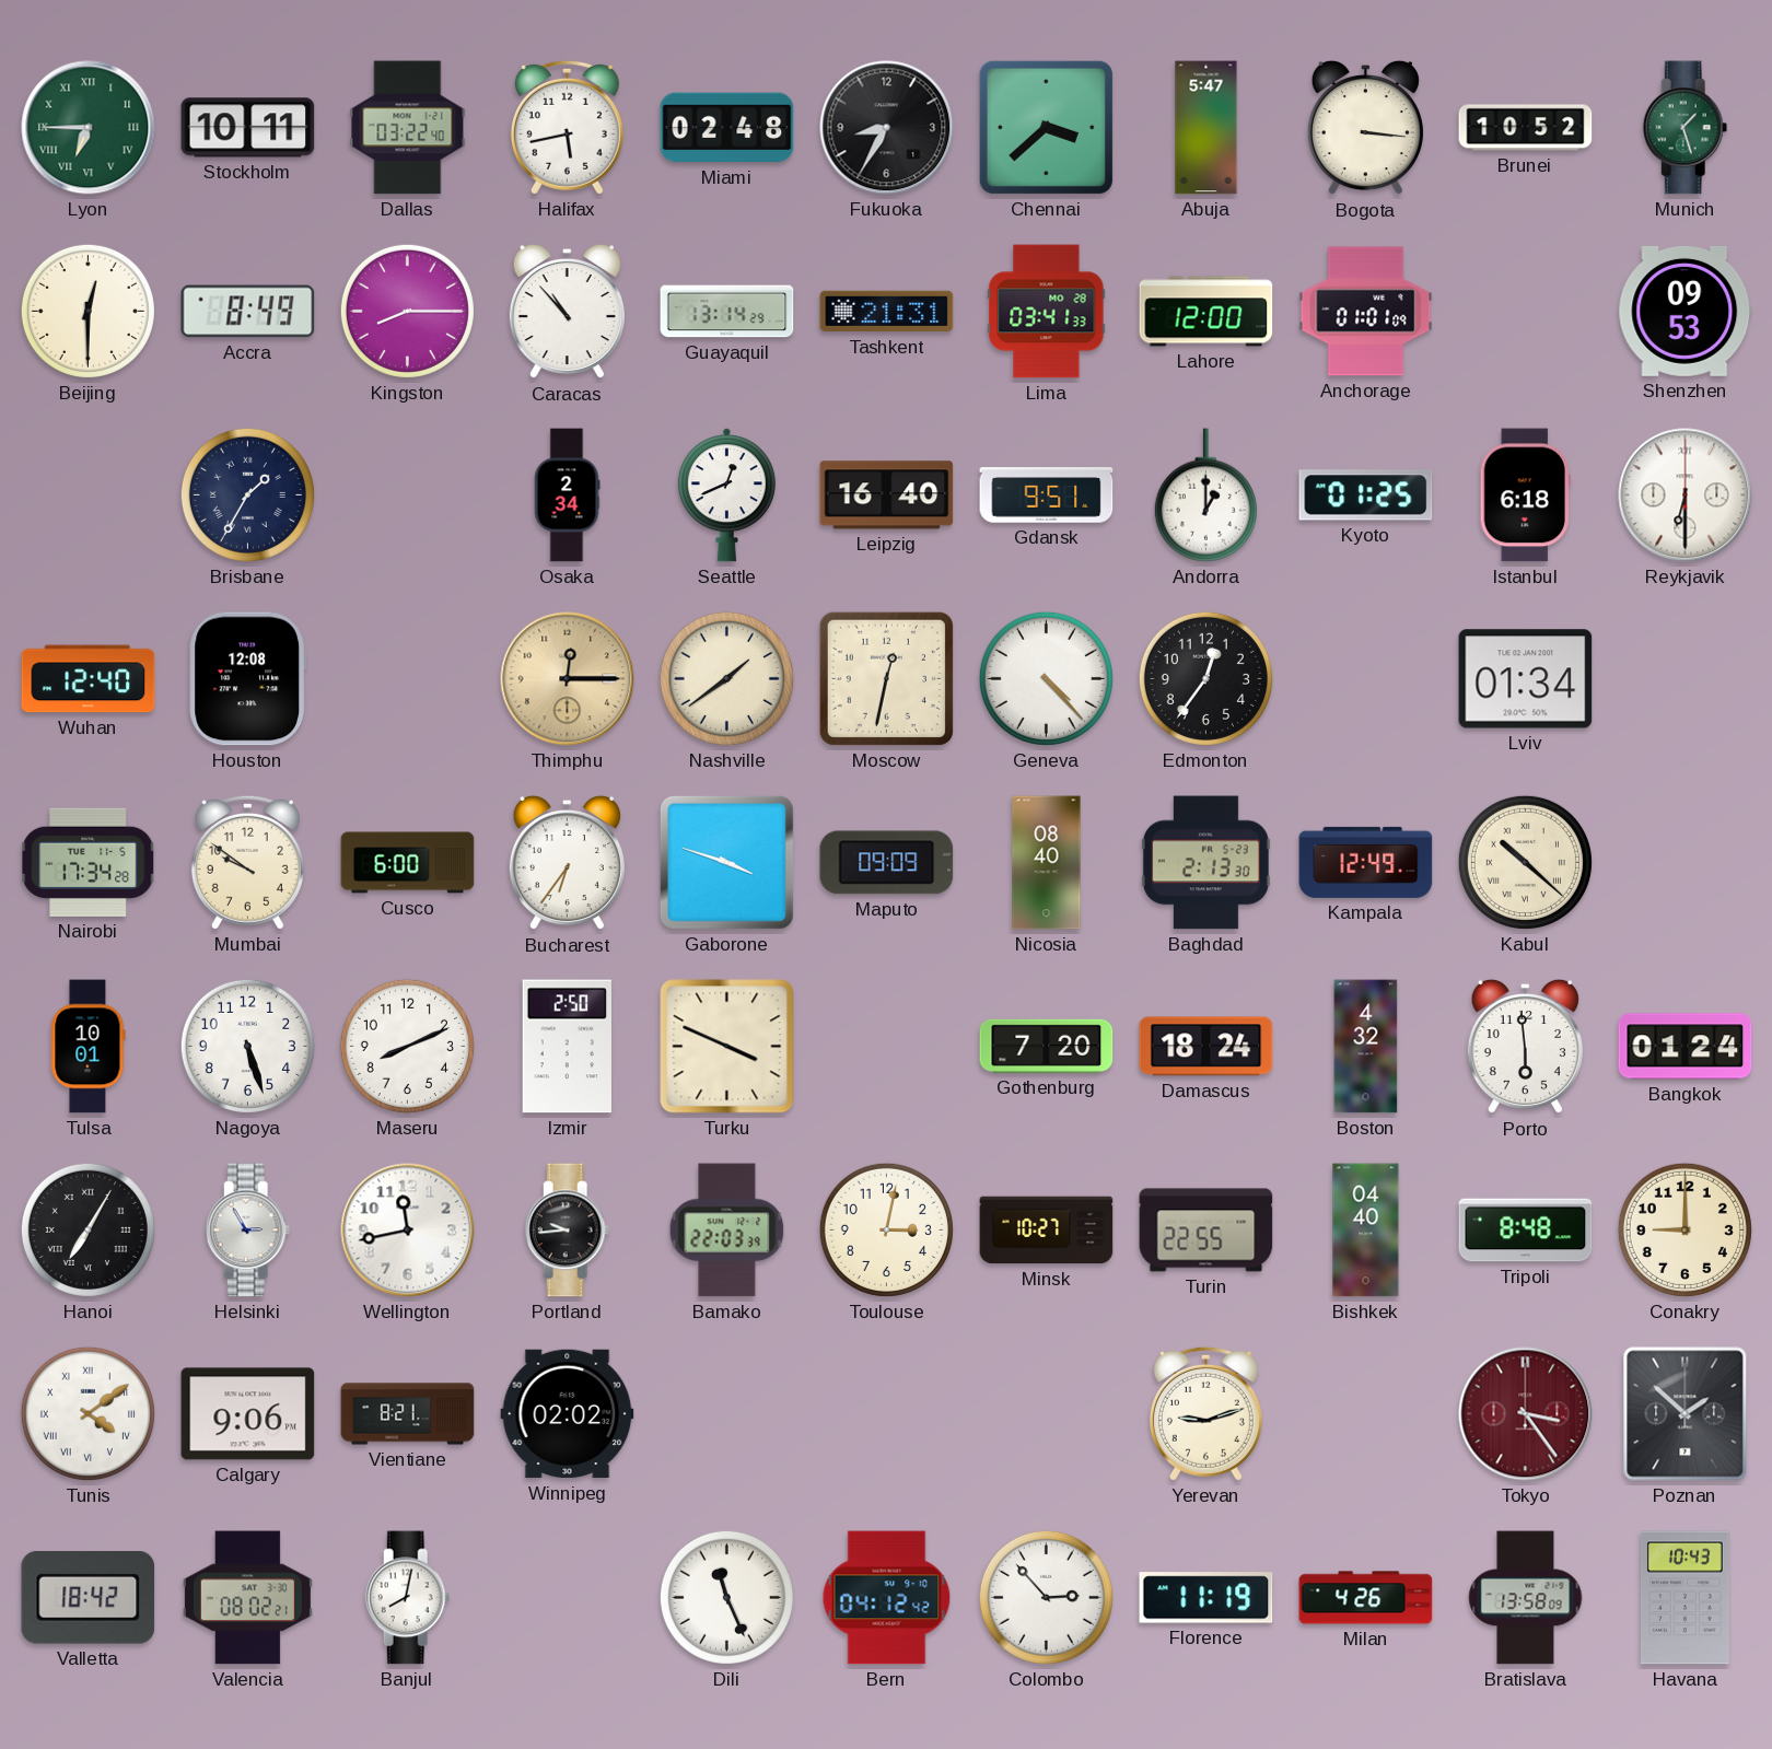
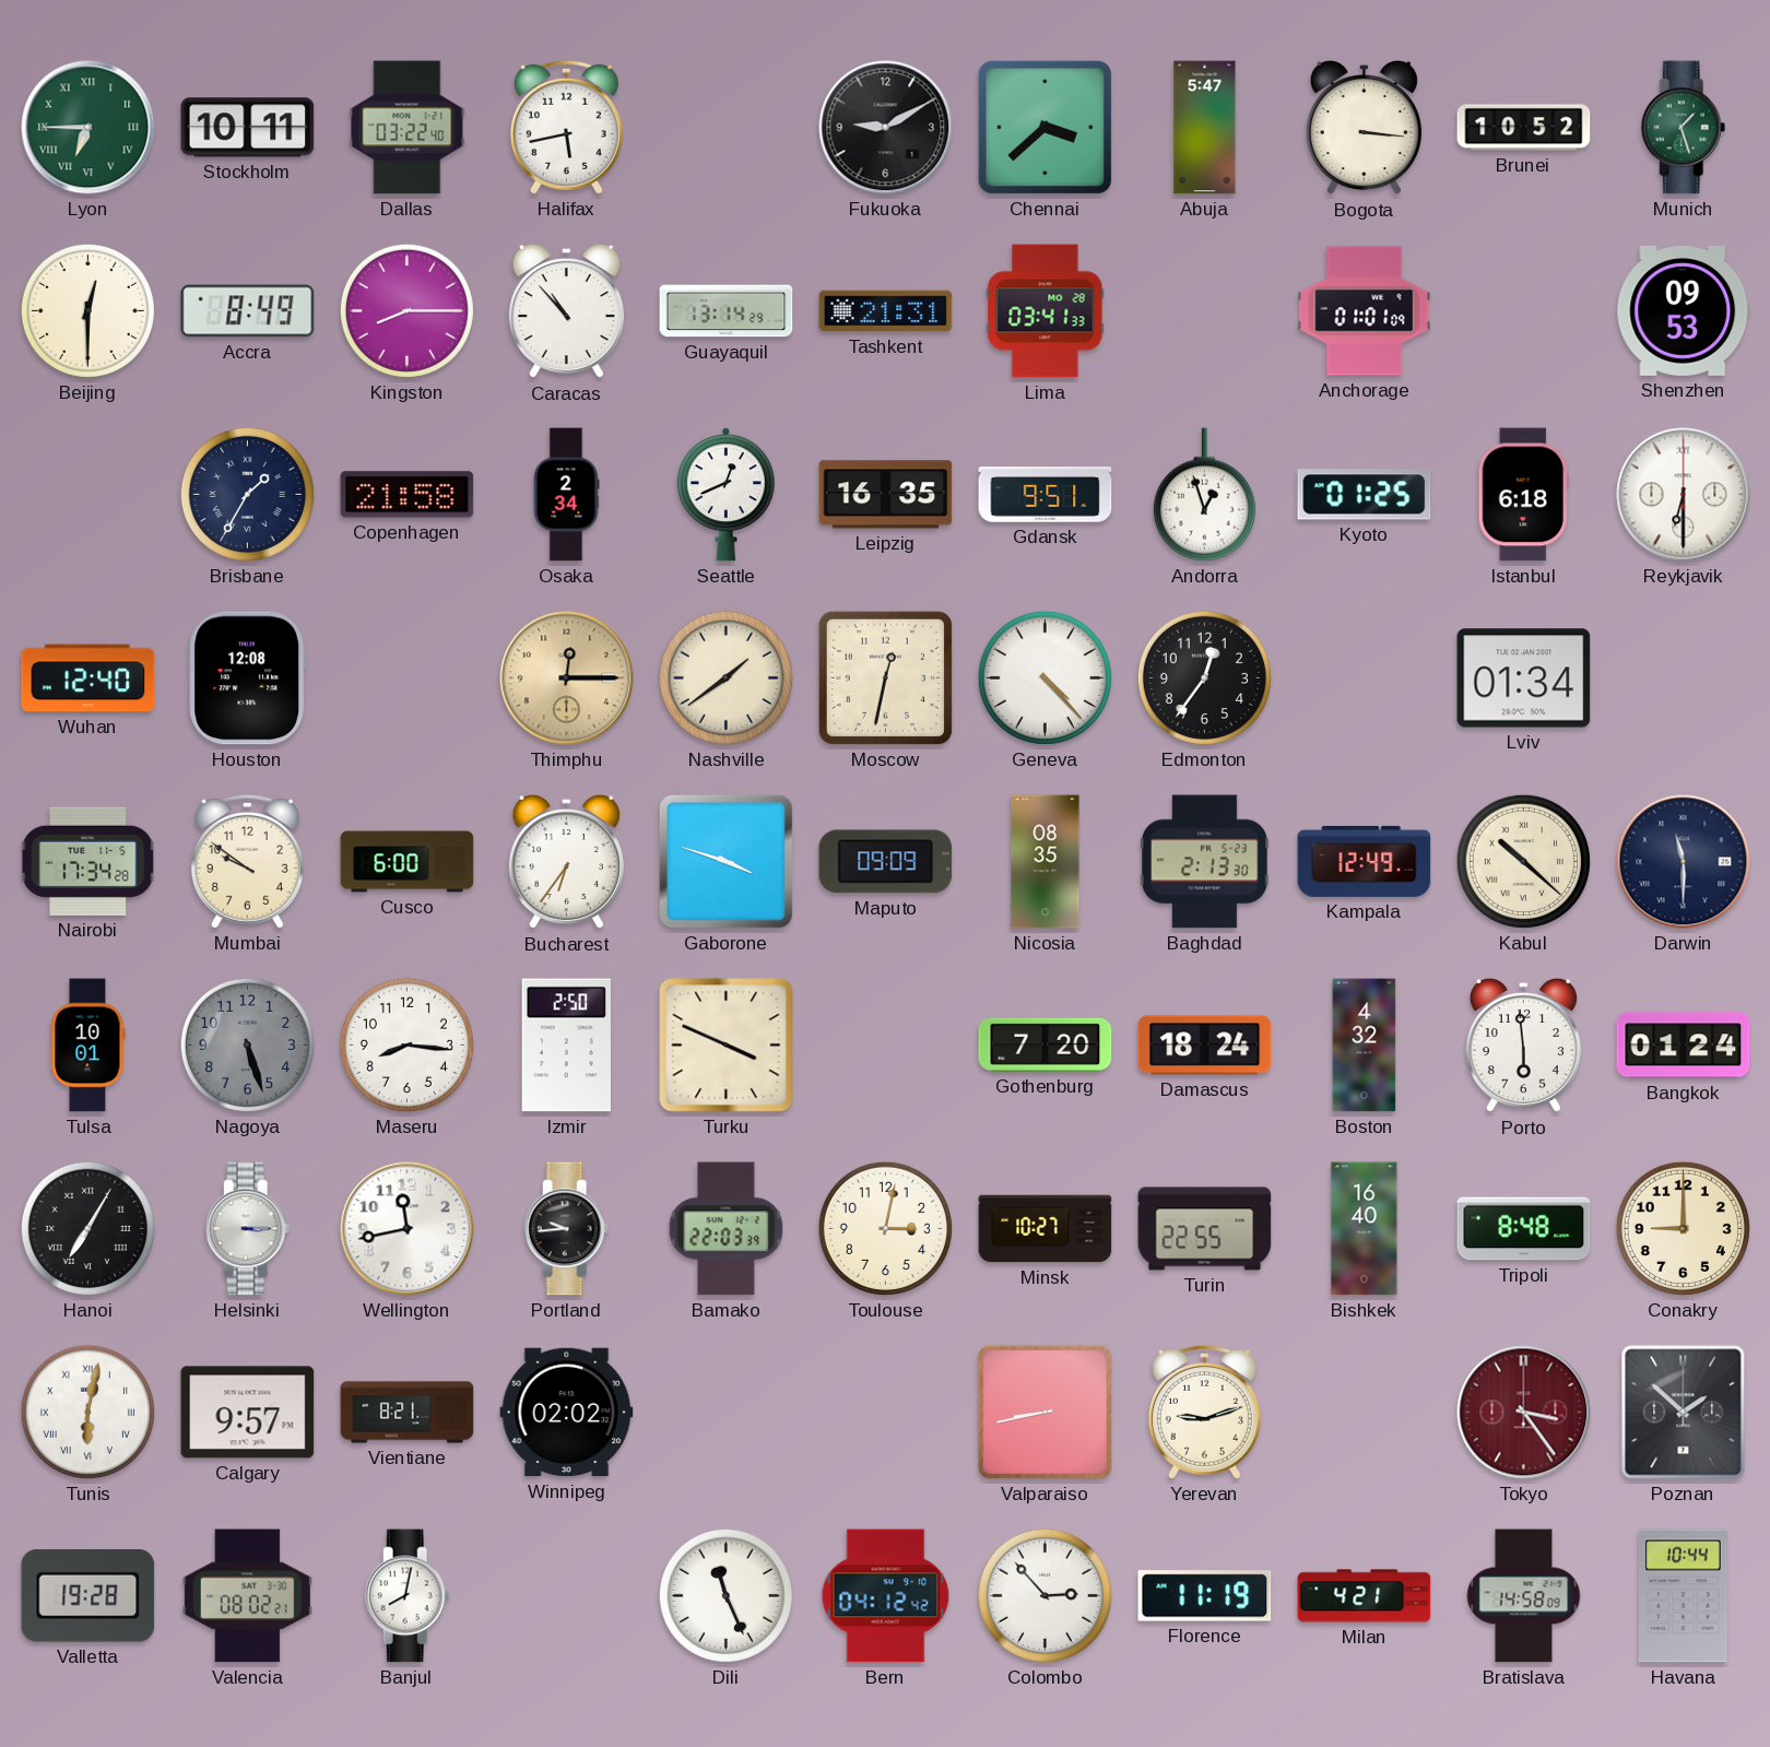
Miami: 02:48 -> none
Fukuoka: 8:35 -> 9:10
Lahore: 12:00 -> none
Copenhagen: none -> 21:58
Leipzig: 16:40 -> 16:35
Andorra: 1:00 -> 12:57
Nicosia: 08:40 -> 08:35
Darwin: none -> 11:30
Nagoya dial: white -> grey
Maseru: 8:11 -> 8:16
Helsinki: 2:55 -> 3:15
Bishkek: 04:40 -> 16:40
Tunis: 4:09 -> 6:02
Calgary: 9:06 -> 9:57
Valparaiso: none -> 8:43
Valletta: 18:42 -> 19:28
Milan: 4:26 -> 4:21
Bratislava: 13:58 -> 14:58
Havana: 10:43 -> 10:44
